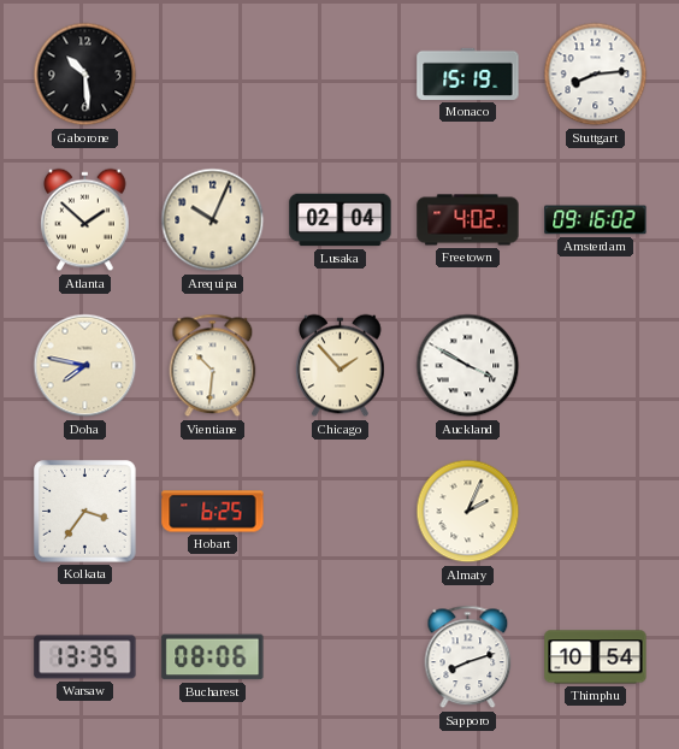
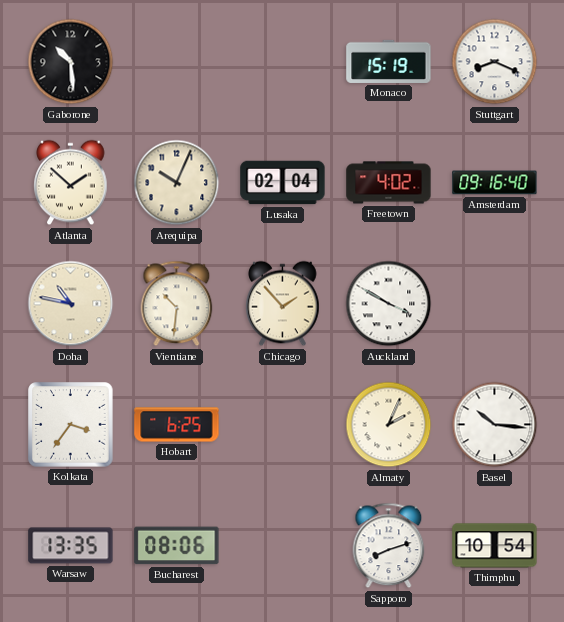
Stuttgart: 8:14 -> 8:19
Amsterdam: 09:16:02 -> 09:16:40
Doha: 7:47 -> 10:47
Basel: none -> 10:16
